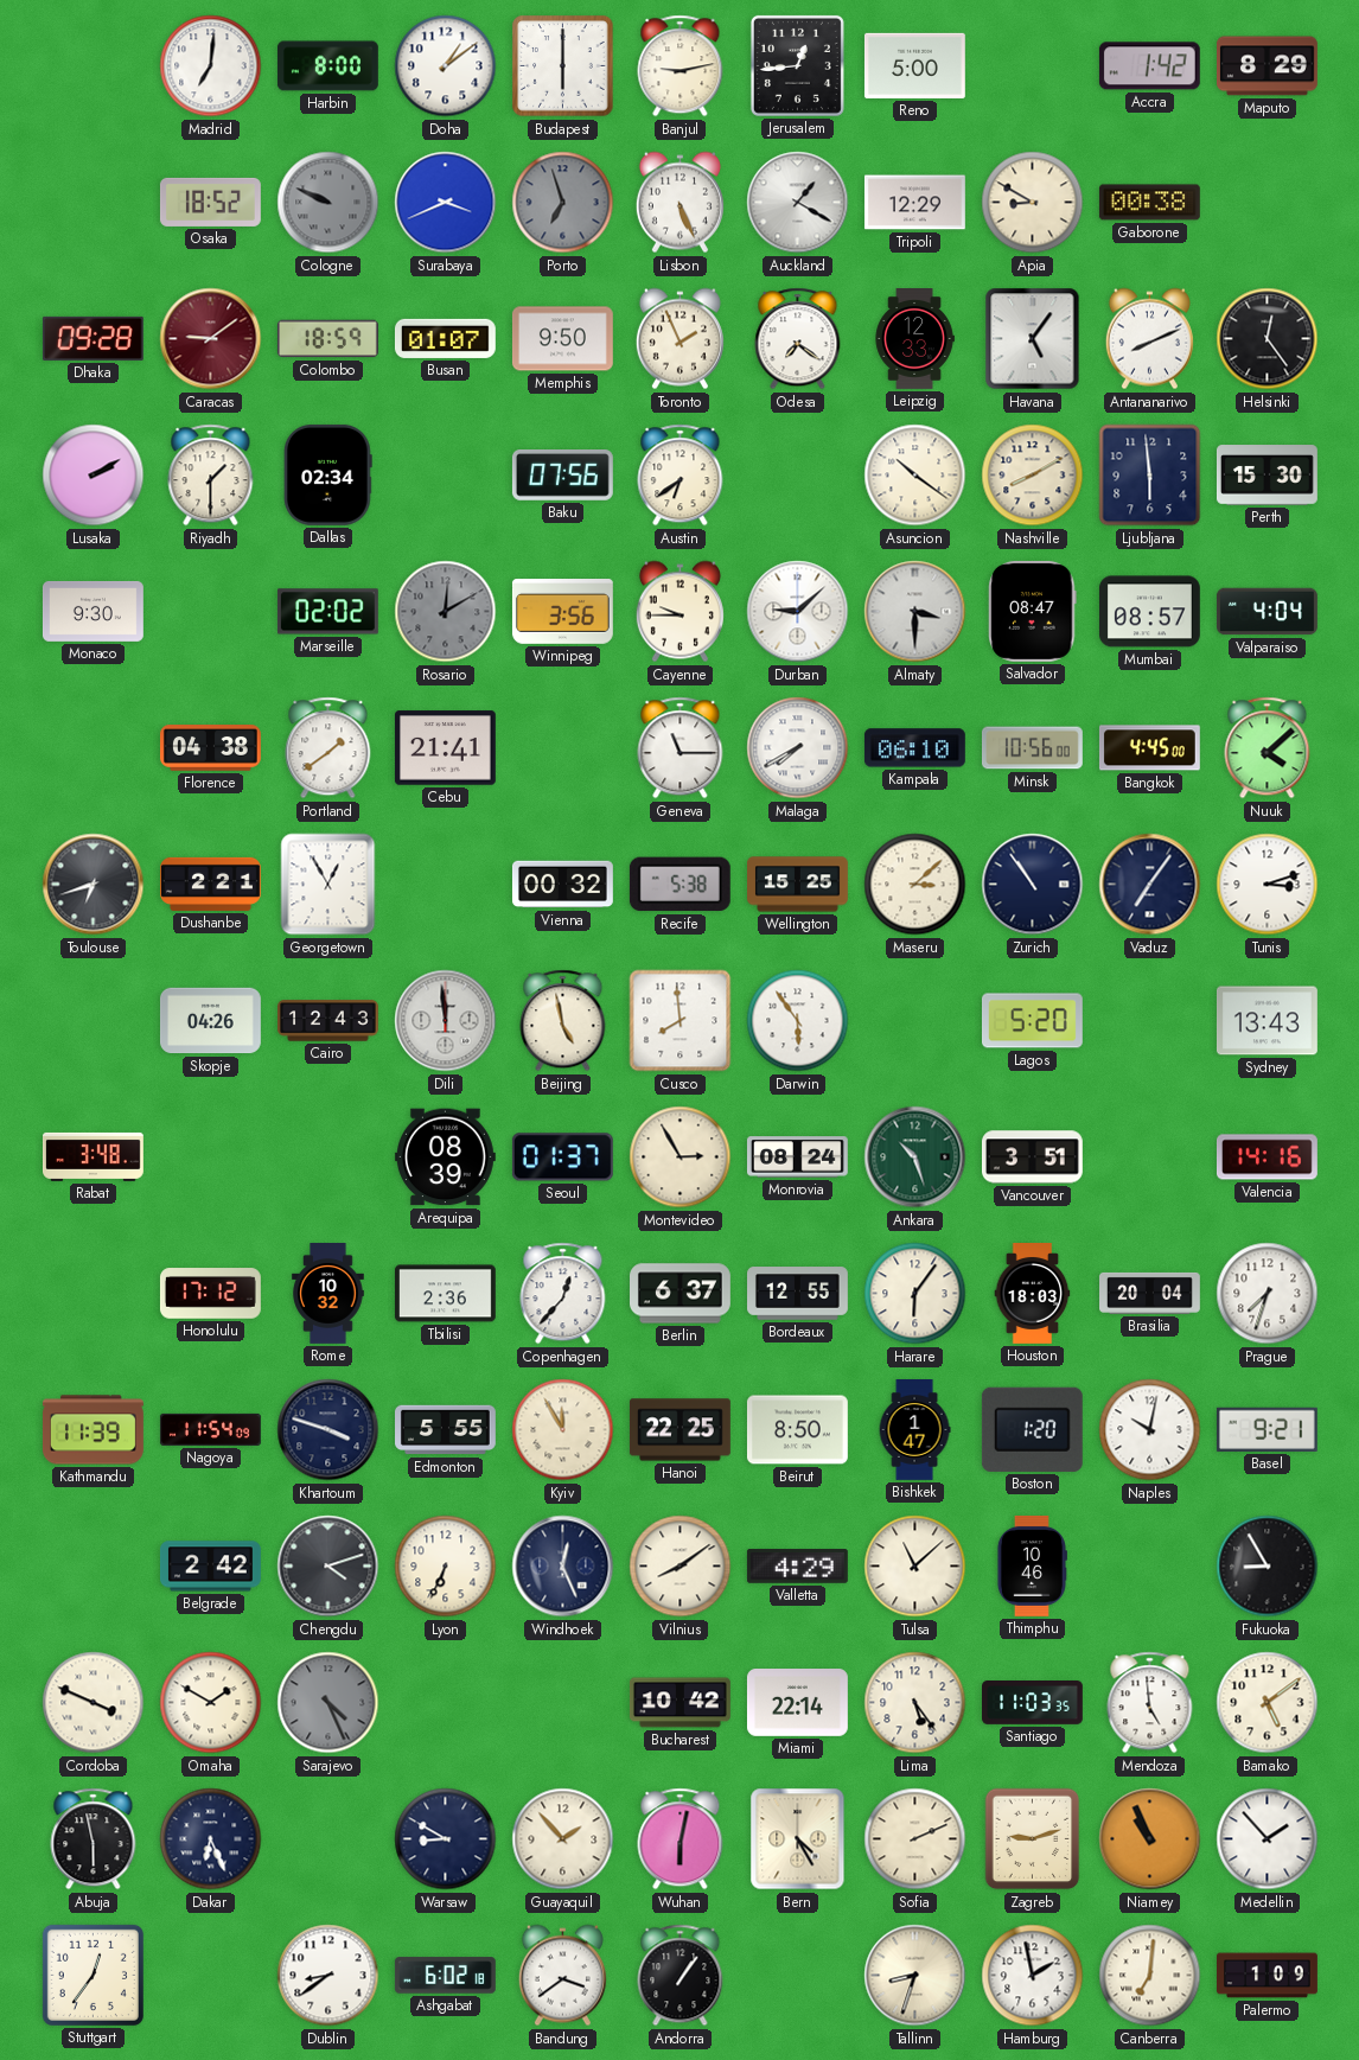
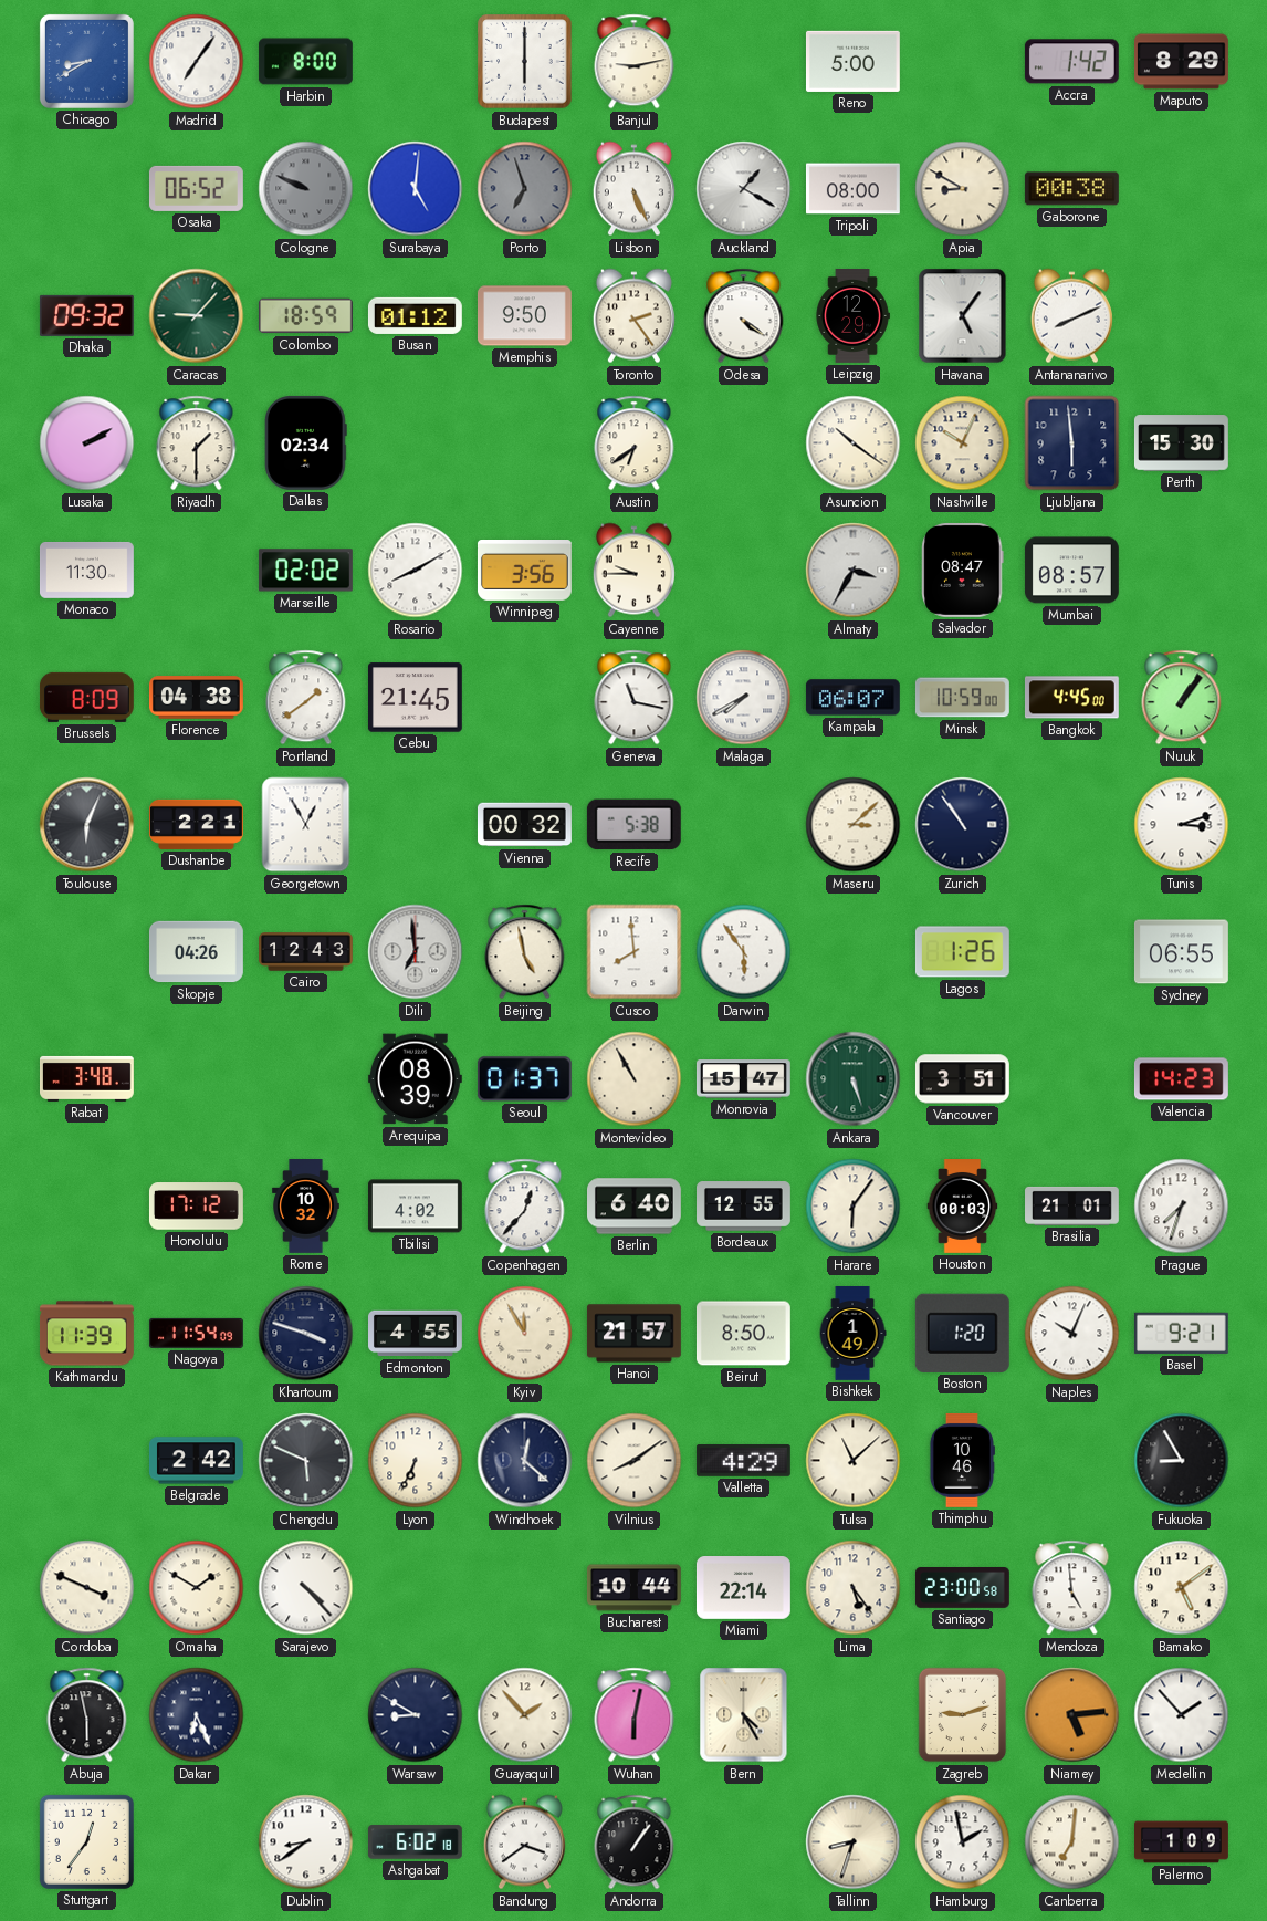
Chicago: none -> 8:40
Madrid: 7:01 -> 7:06
Doha: 1:09 -> none
Jerusalem: 12:44 -> none
Osaka: 18:52 -> 06:52
Surabaya: 3:41 -> 5:01
Tripoli: 12:29 -> 08:00
Dhaka: 09:28 -> 09:32
Caracas: 9:09 -> 9:07
Caracas dial: burgundy -> green
Busan: 01:07 -> 01:12
Toronto: 1:56 -> 2:24
Odesa: 7:21 -> 4:21
Leipzig: 12:33 -> 12:29
Helsinki: 12:24 -> none
Baku: 07:56 -> none
Nashville: 8:10 -> 10:04
Monaco: 9:30 -> 11:30
Rosario: 12:10 -> 8:10
Rosario dial: grey -> white
Durban: 9:08 -> none
Almaty: 3:30 -> 3:35
Valparaiso: 4:04 -> none
Brussels: none -> 8:09
Cebu: 21:41 -> 21:45
Geneva: 11:15 -> 11:17
Kampala: 06:10 -> 06:07
Minsk: 10:56 -> 10:59
Nuuk: 4:08 -> 1:06
Toulouse: 6:42 -> 6:04
Wellington: 15:25 -> none
Vaduz: 7:06 -> none
Dili: 11:59 -> 6:59
Lagos: 5:20 -> 1:26
Sydney: 13:43 -> 06:55
Montevideo: 2:55 -> 10:55
Monrovia: 08:24 -> 15:47
Ankara: 10:27 -> 5:27
Valencia: 14:16 -> 14:23
Tbilisi: 2:36 -> 4:02
Berlin: 6:37 -> 6:40
Houston: 18:03 -> 00:03
Brasilia: 20:04 -> 21:01
Edmonton: 5:55 -> 4:55
Hanoi: 22:25 -> 21:57
Bishkek: 1:47 -> 1:49
Naples: 10:02 -> 10:04
Chengdu: 4:12 -> 5:49
Windhoek: 12:26 -> 12:22
Sarajevo: 4:26 -> 4:23
Sarajevo dial: grey -> white
Bucharest: 10:42 -> 10:44
Santiago: 11:03 -> 23:00
Sofia: 2:11 -> none
Niamey: 10:56 -> 5:14
